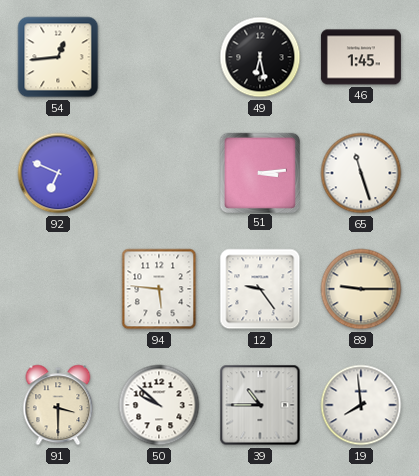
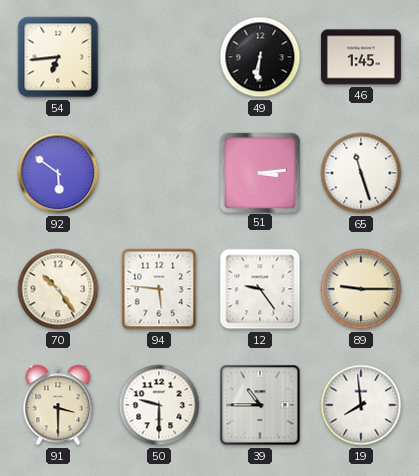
54: 12:44 -> 6:44
49: 6:28 -> 6:31
92: 6:49 -> 5:51
70: none -> 10:24
50: 9:52 -> 9:30
